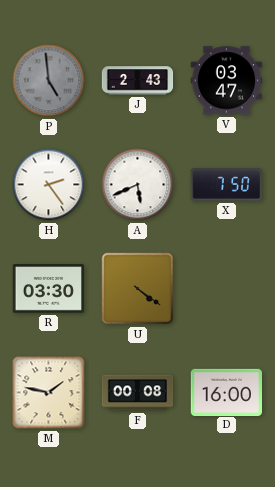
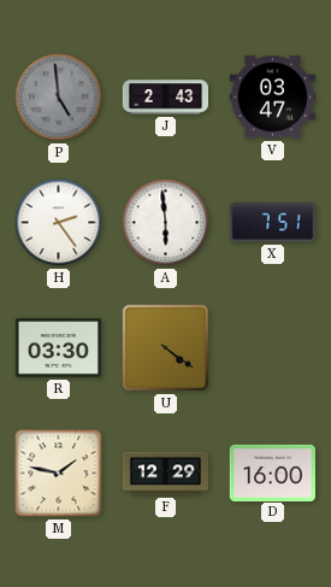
A: 5:41 -> 5:59
X: 7:50 -> 7:51
F: 00:08 -> 12:29
